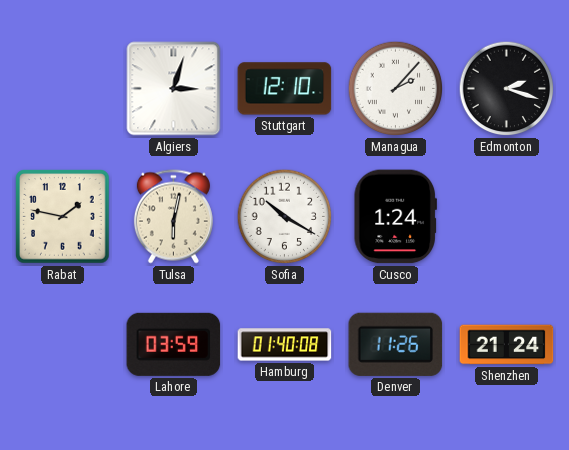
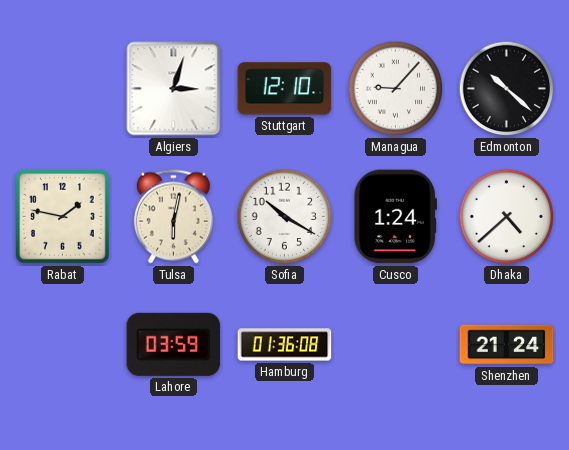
Managua: 2:07 -> 9:07
Edmonton: 2:18 -> 10:22
Dhaka: none -> 4:38
Hamburg: 01:40 -> 01:36
Denver: 11:26 -> none
